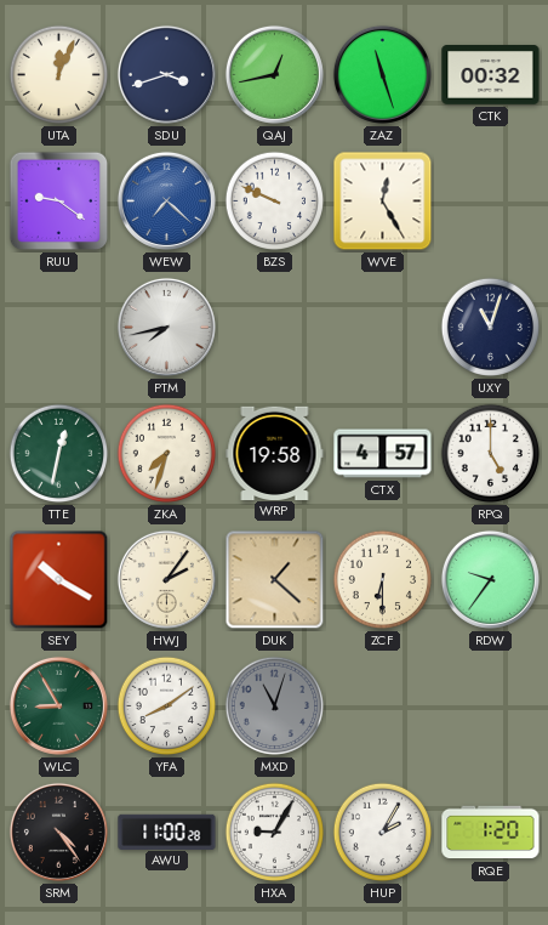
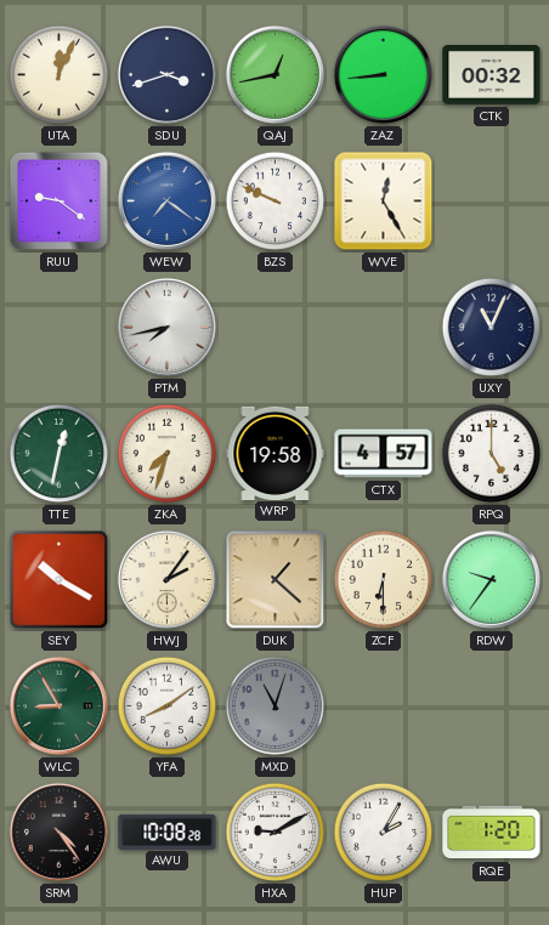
ZAZ: 11:27 -> 8:44
WEW: 7:22 -> 7:21
UXY: 11:03 -> 11:04
AWU: 11:00 -> 10:08
HXA: 9:05 -> 9:10
